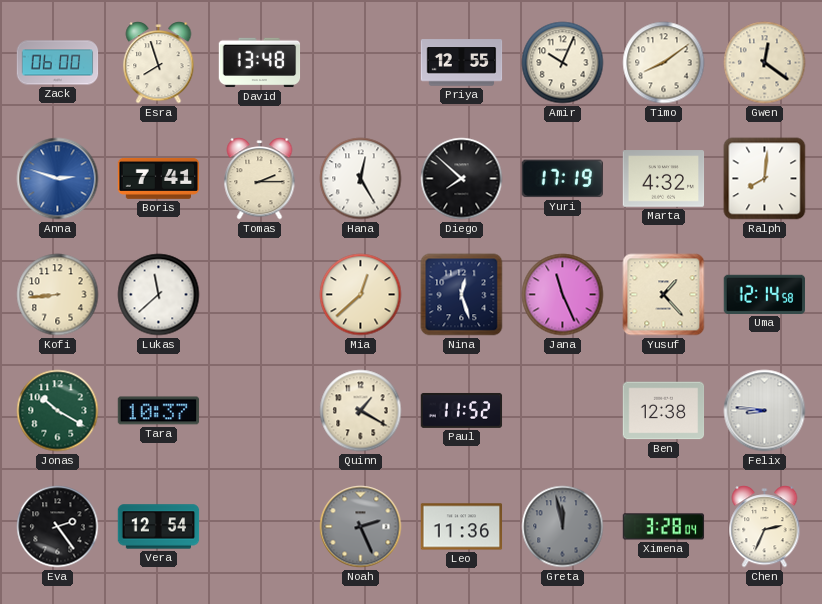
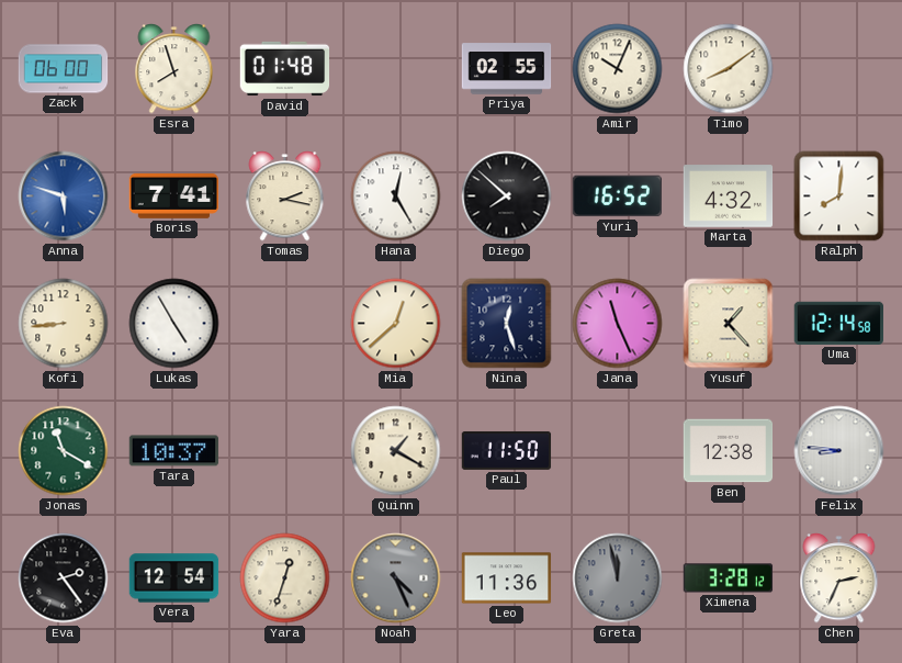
David: 13:48 -> 01:48
Priya: 12:55 -> 02:55
Gwen: 12:21 -> none
Anna: 2:48 -> 5:48
Tomas: 2:15 -> 2:17
Yuri: 17:19 -> 16:52
Lukas: 11:38 -> 4:55
Jonas: 10:20 -> 11:20
Paul: 11:52 -> 11:50
Yara: none -> 12:33
Noah: 2:26 -> 4:26
Ximena: 3:28:04 -> 3:28:12
